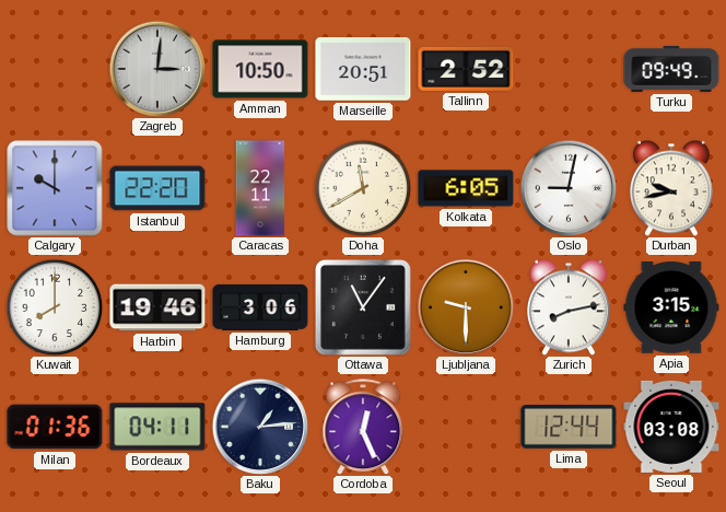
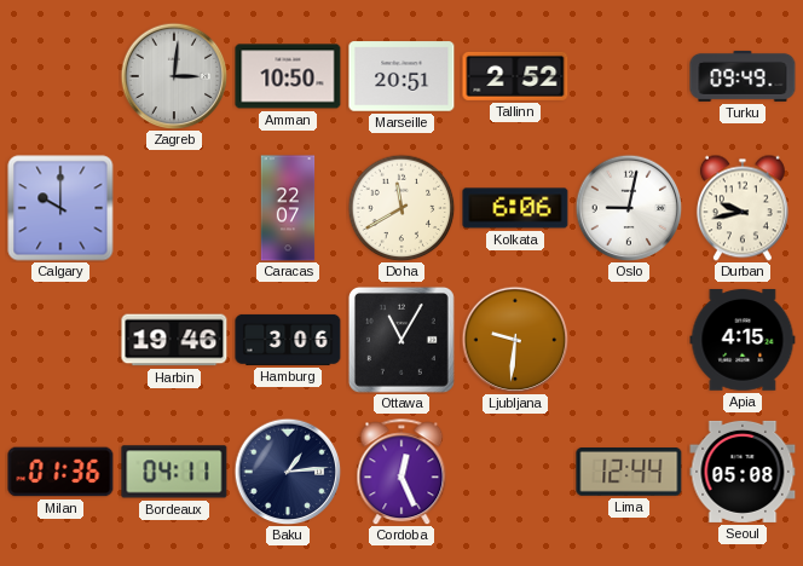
Istanbul: 22:20 -> none
Caracas: 22:11 -> 22:07
Kolkata: 6:05 -> 6:06
Kuwait: 8:00 -> none
Ottawa: 11:06 -> 11:05
Ljubljana: 9:30 -> 9:31
Zurich: 8:13 -> none
Apia: 3:15 -> 4:15
Seoul: 03:08 -> 05:08
